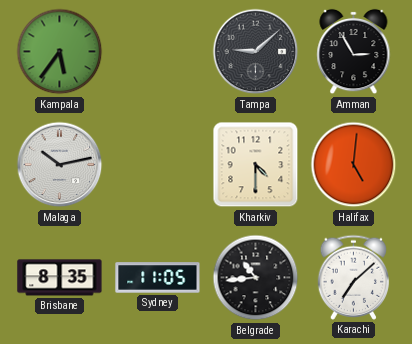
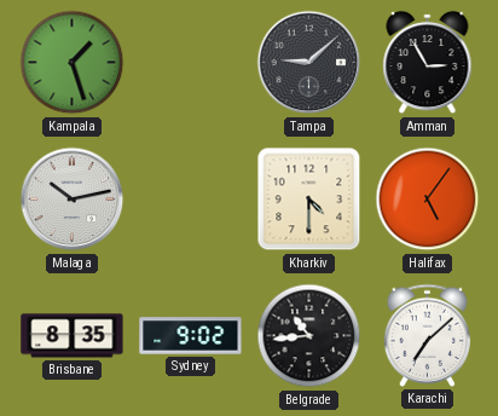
Kampala: 5:36 -> 1:27
Halifax: 5:01 -> 5:06
Sydney: 11:05 -> 9:02
